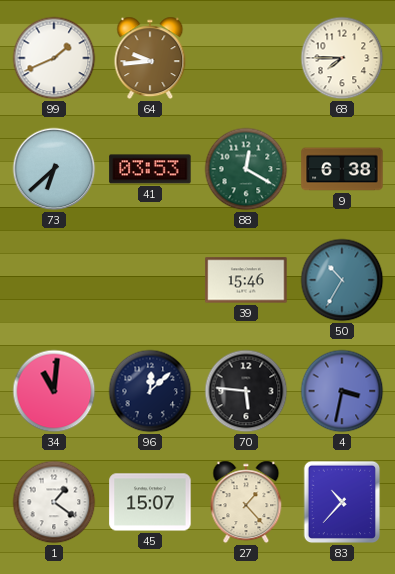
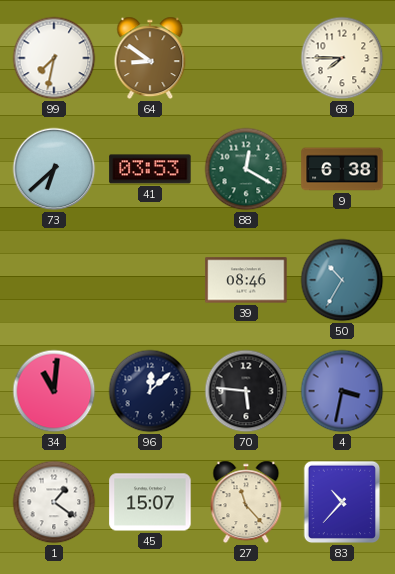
99: 1:41 -> 7:32
64: 9:44 -> 8:51
39: 15:46 -> 08:46
27: 1:23 -> 11:23
